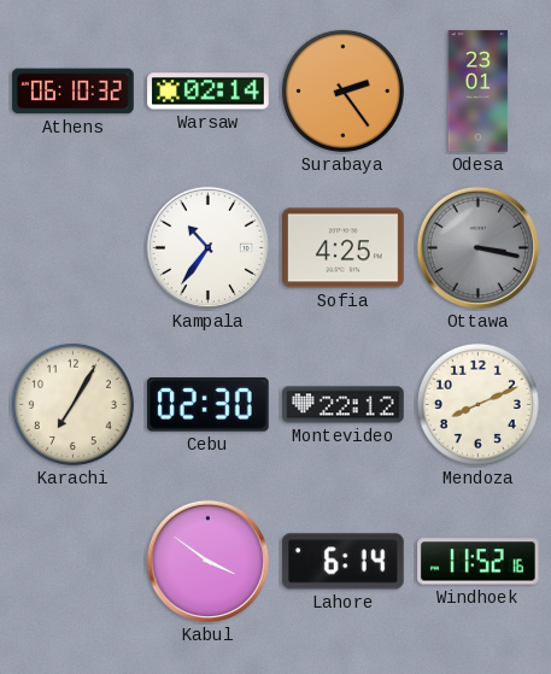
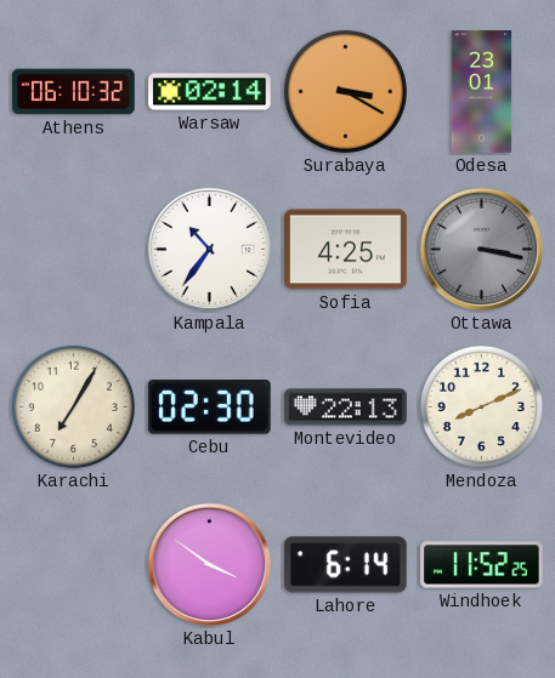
Surabaya: 2:24 -> 3:20
Montevideo: 22:12 -> 22:13
Windhoek: 11:52:16 -> 11:52:25
